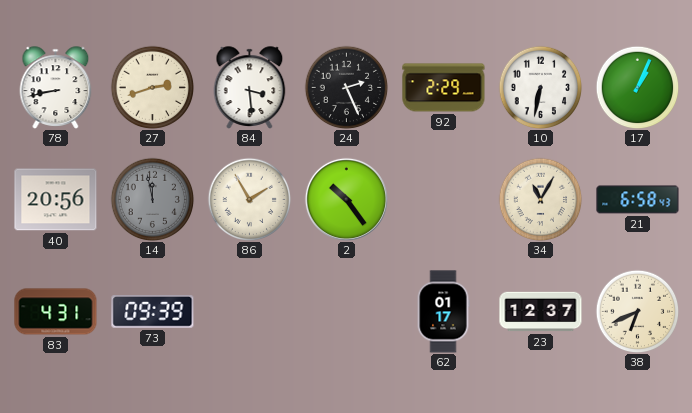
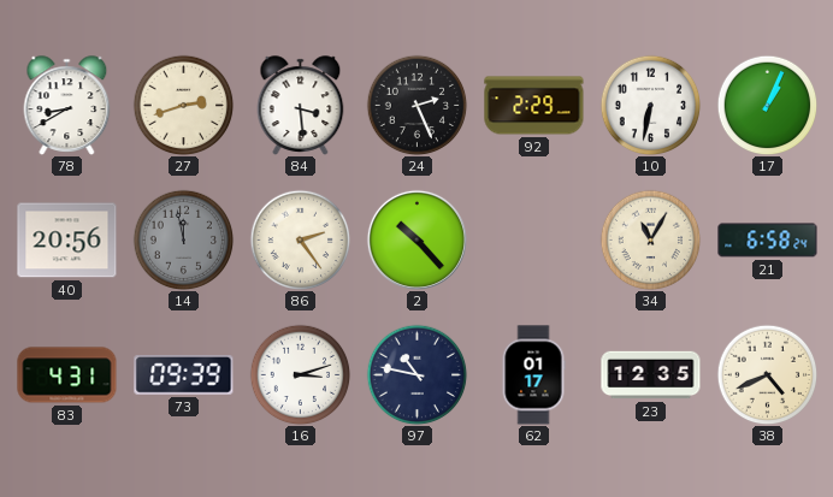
78: 8:43 -> 8:40
86: 1:55 -> 2:24
2: 10:24 -> 10:23
21: 6:58:43 -> 6:58:24
16: none -> 3:12
97: none -> 10:47
23: 12:37 -> 12:35
38: 6:41 -> 4:41
